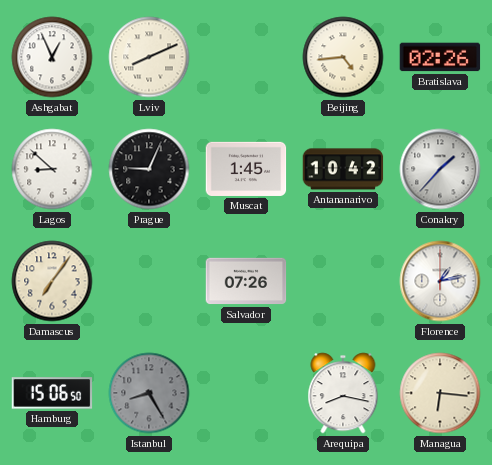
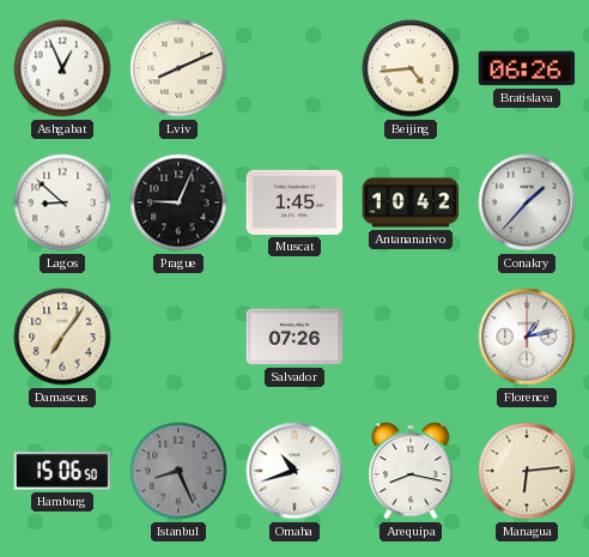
Bratislava: 02:26 -> 06:26
Istanbul: 8:25 -> 8:26
Omaha: none -> 10:42
Managua: 6:16 -> 6:14
